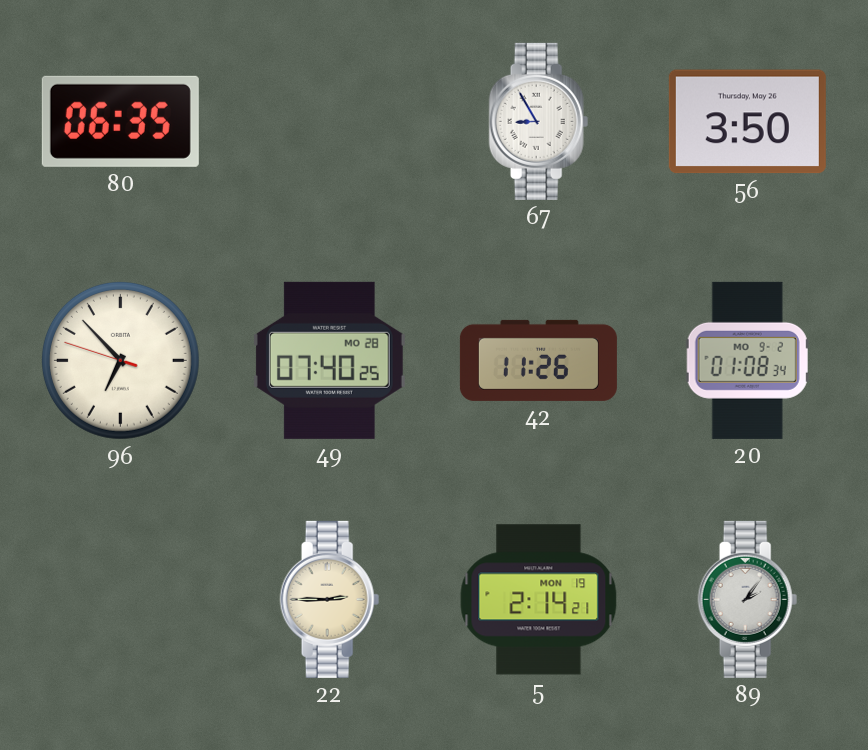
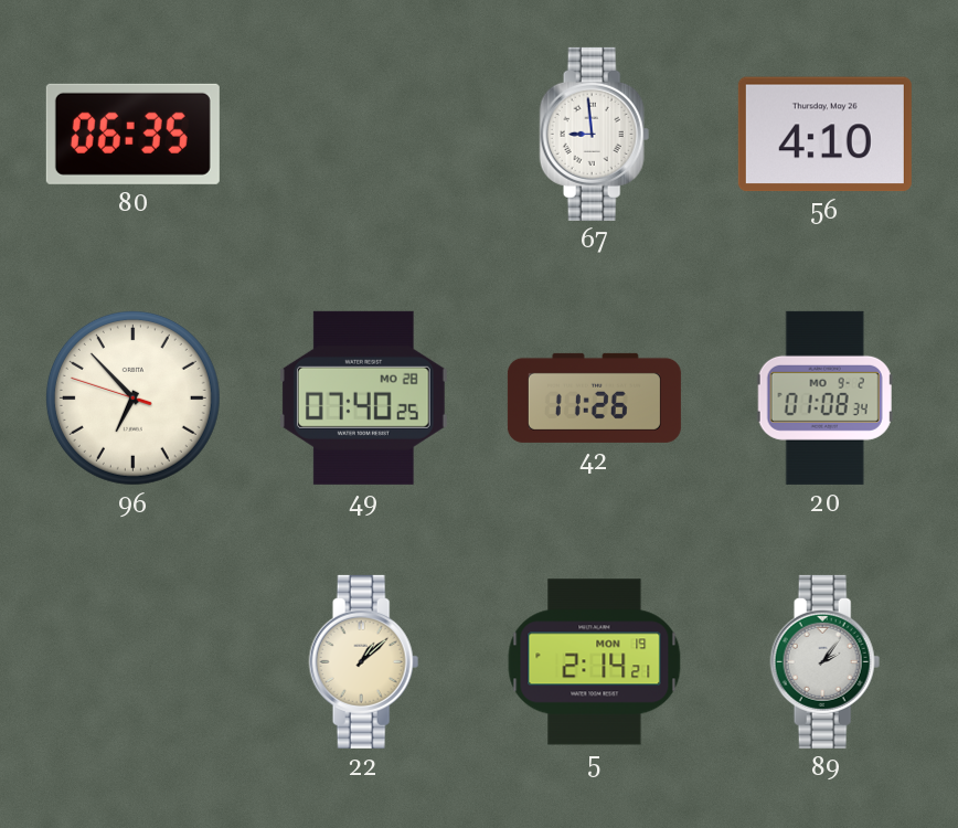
67: 8:55 -> 8:59
56: 3:50 -> 4:10
22: 2:45 -> 1:08
